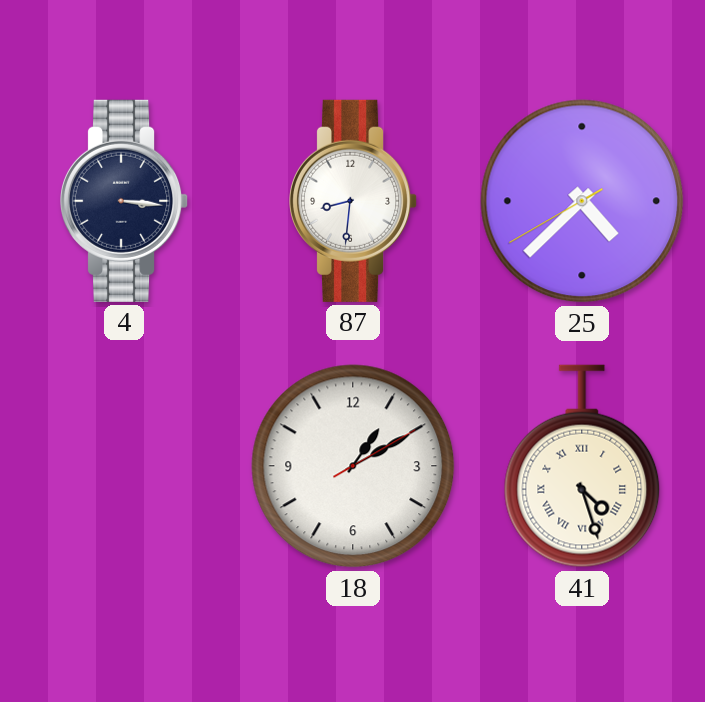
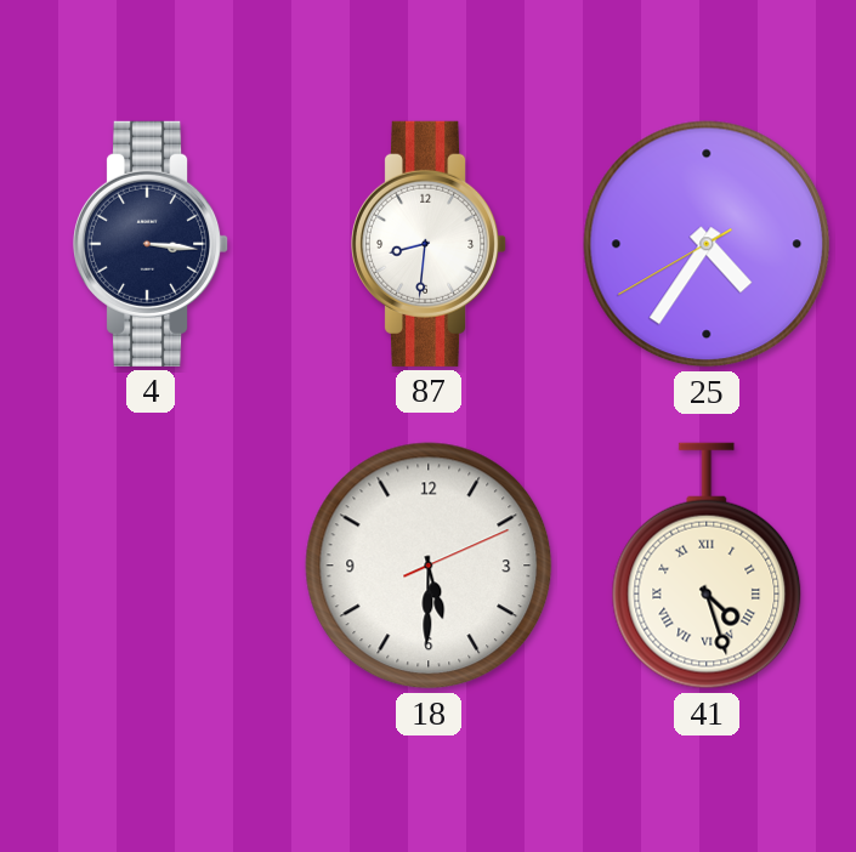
25: 4:37 -> 4:35
18: 1:10 -> 5:30
